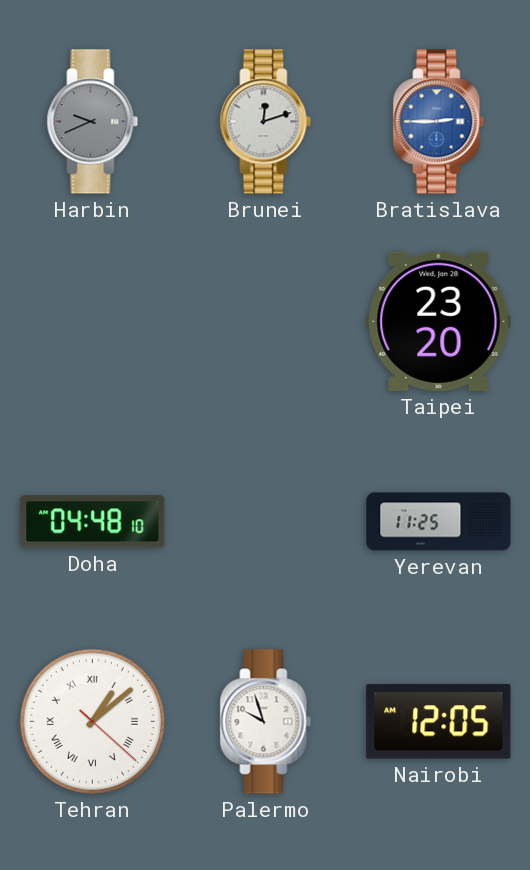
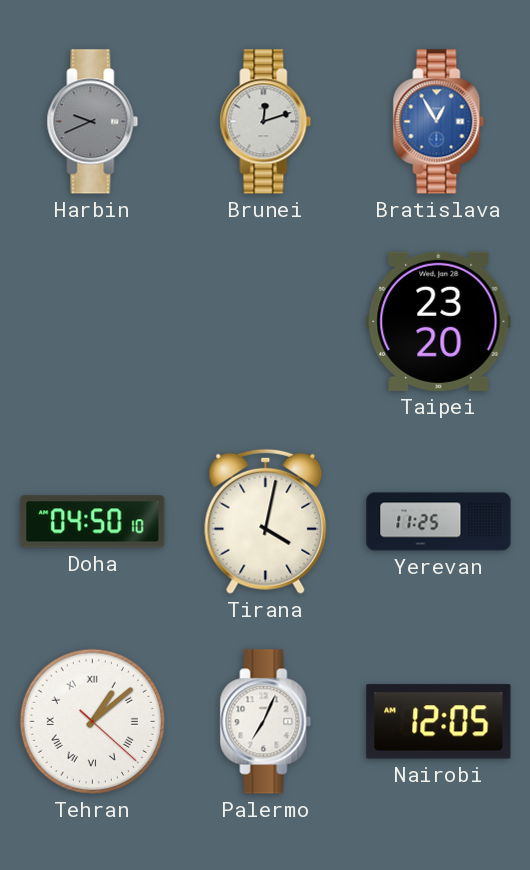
Bratislava: 2:45 -> 12:55
Doha: 04:48 -> 04:50
Tirana: none -> 4:02
Palermo: 9:57 -> 7:04
